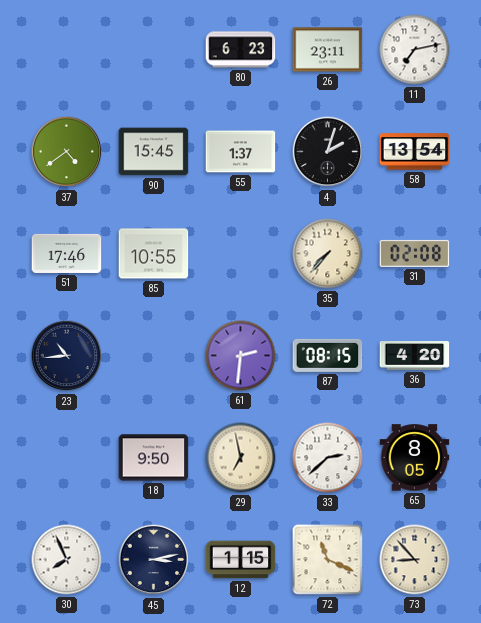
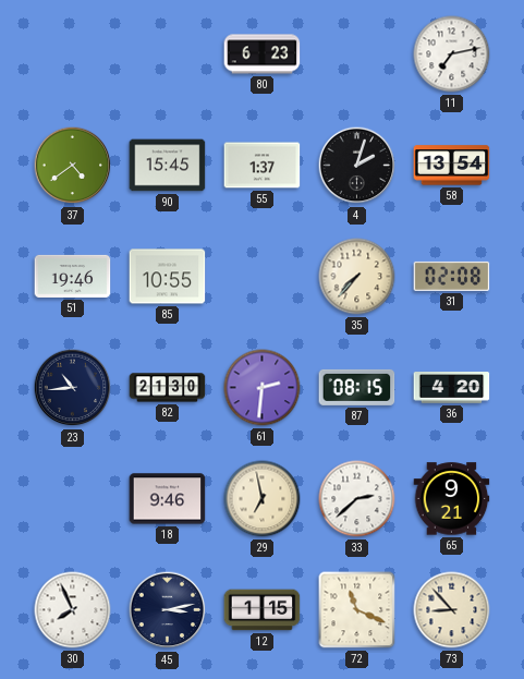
26: 23:11 -> none
51: 17:46 -> 19:46
82: none -> 21:30
18: 9:50 -> 9:46
65: 8:05 -> 9:21
